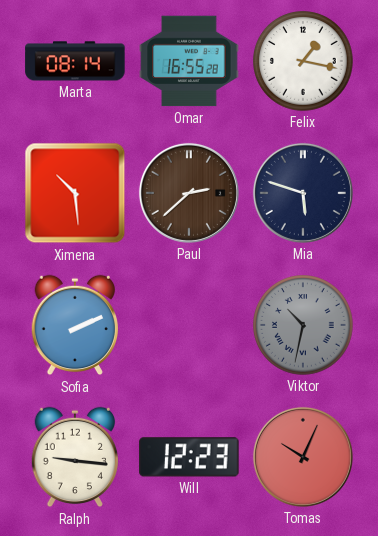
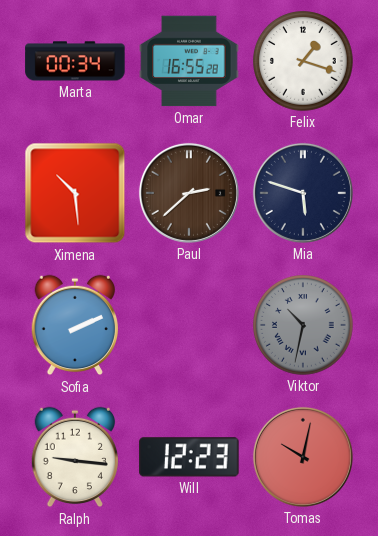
Marta: 08:14 -> 00:34
Felix: 1:17 -> 1:18
Tomas: 10:04 -> 10:02
